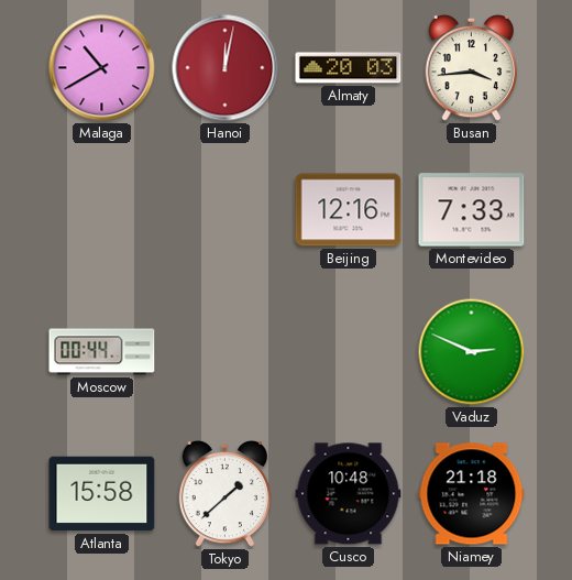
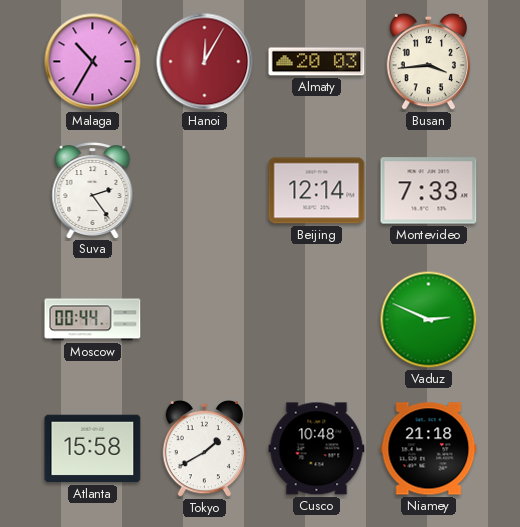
Malaga: 10:40 -> 10:35
Hanoi: 12:02 -> 12:05
Suva: none -> 2:24
Beijing: 12:16 -> 12:14
Tokyo: 1:38 -> 1:40
